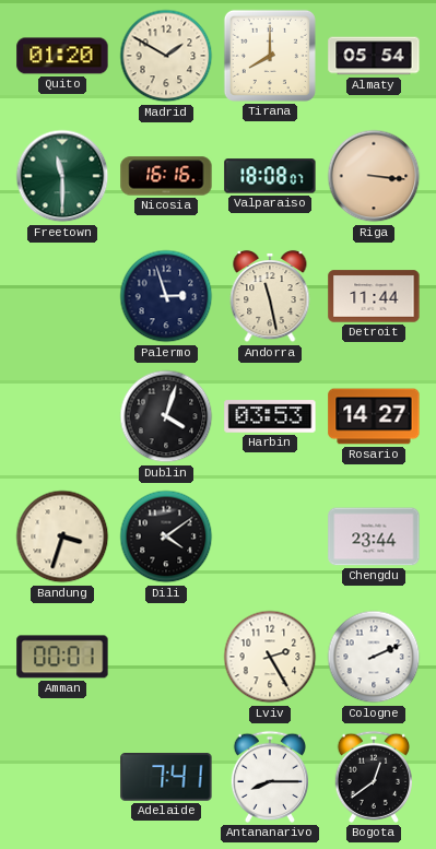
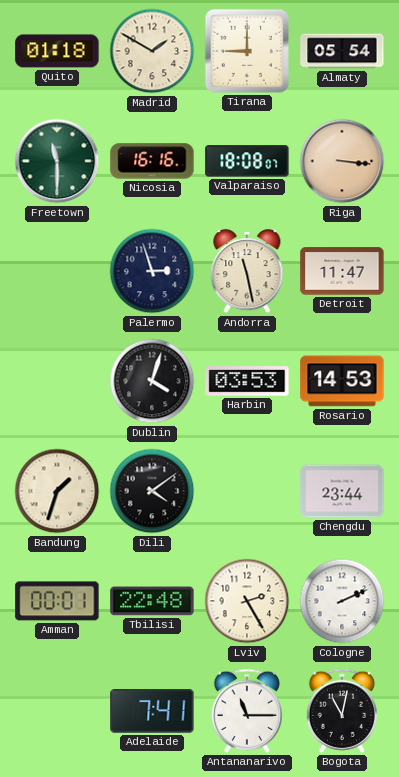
Quito: 01:20 -> 01:18
Tirana: 8:00 -> 9:00
Detroit: 11:44 -> 11:47
Rosario: 14:27 -> 14:53
Bandung: 3:33 -> 1:33
Tbilisi: none -> 22:48
Antananarivo: 8:15 -> 11:15
Bogota: 12:39 -> 11:02
